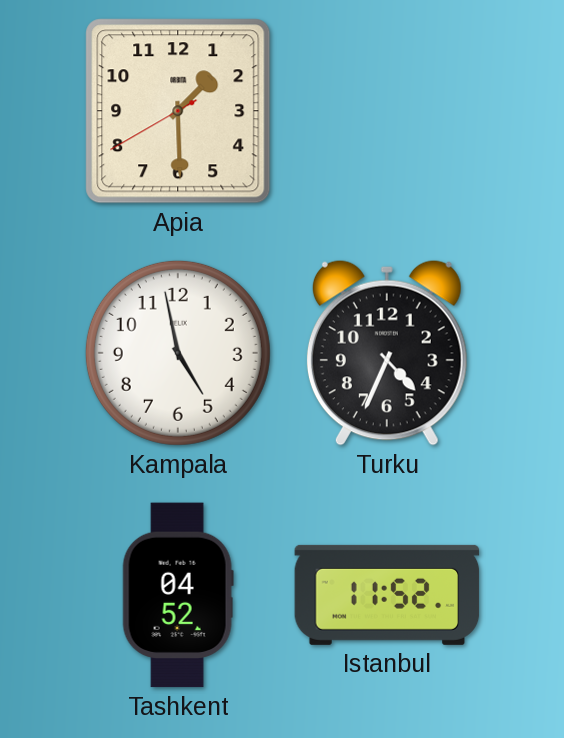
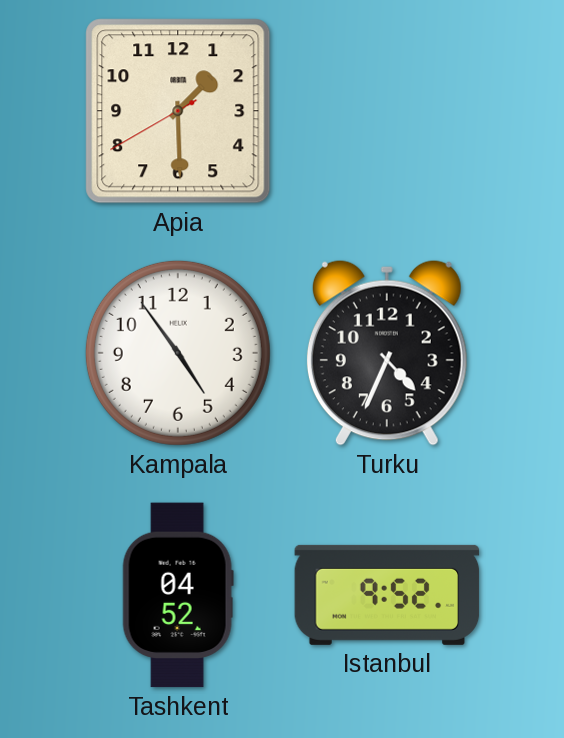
Kampala: 4:58 -> 4:54
Istanbul: 11:52 -> 9:52
